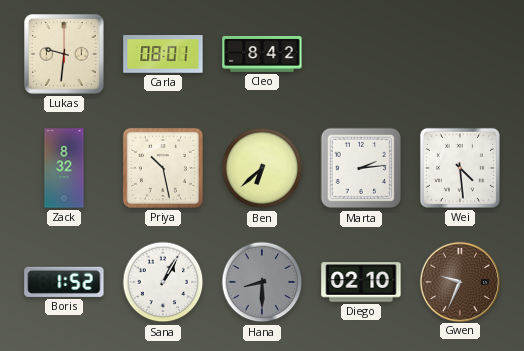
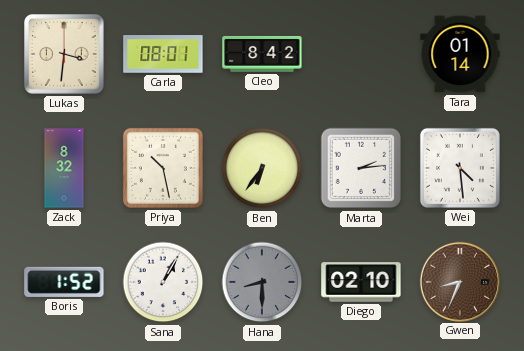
Lukas: 9:31 -> 3:31
Tara: none -> 01:14
Ben: 6:38 -> 6:36
Gwen: 9:34 -> 8:34
